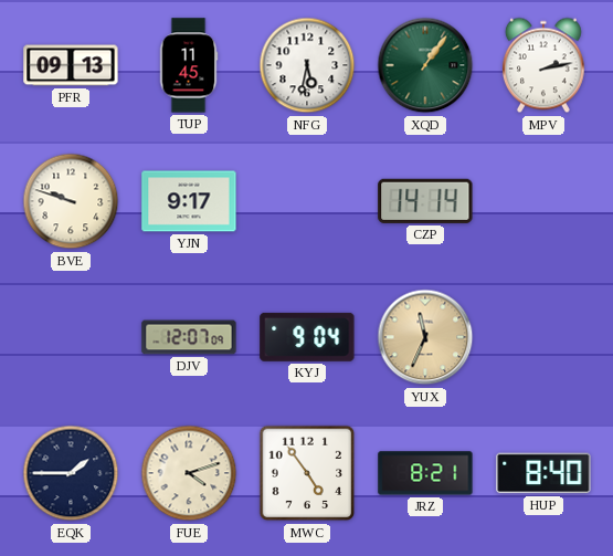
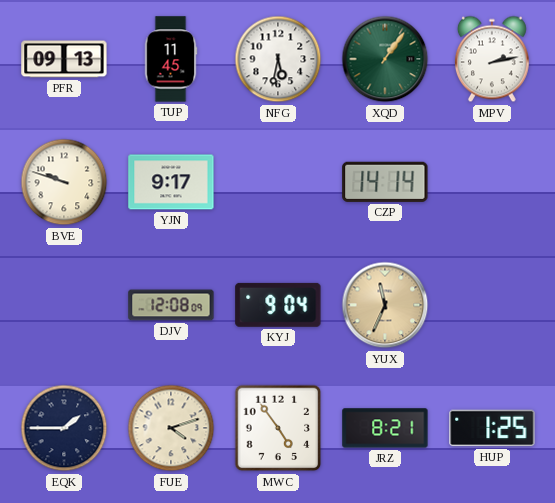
DJV: 12:07 -> 12:08
HUP: 8:40 -> 1:25
